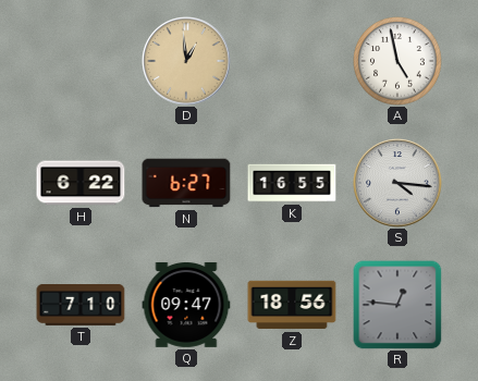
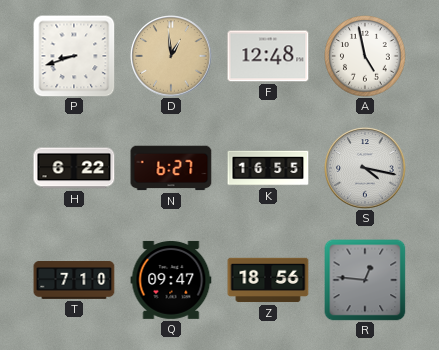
P: none -> 8:42
F: none -> 12:48
S: 4:16 -> 4:17
